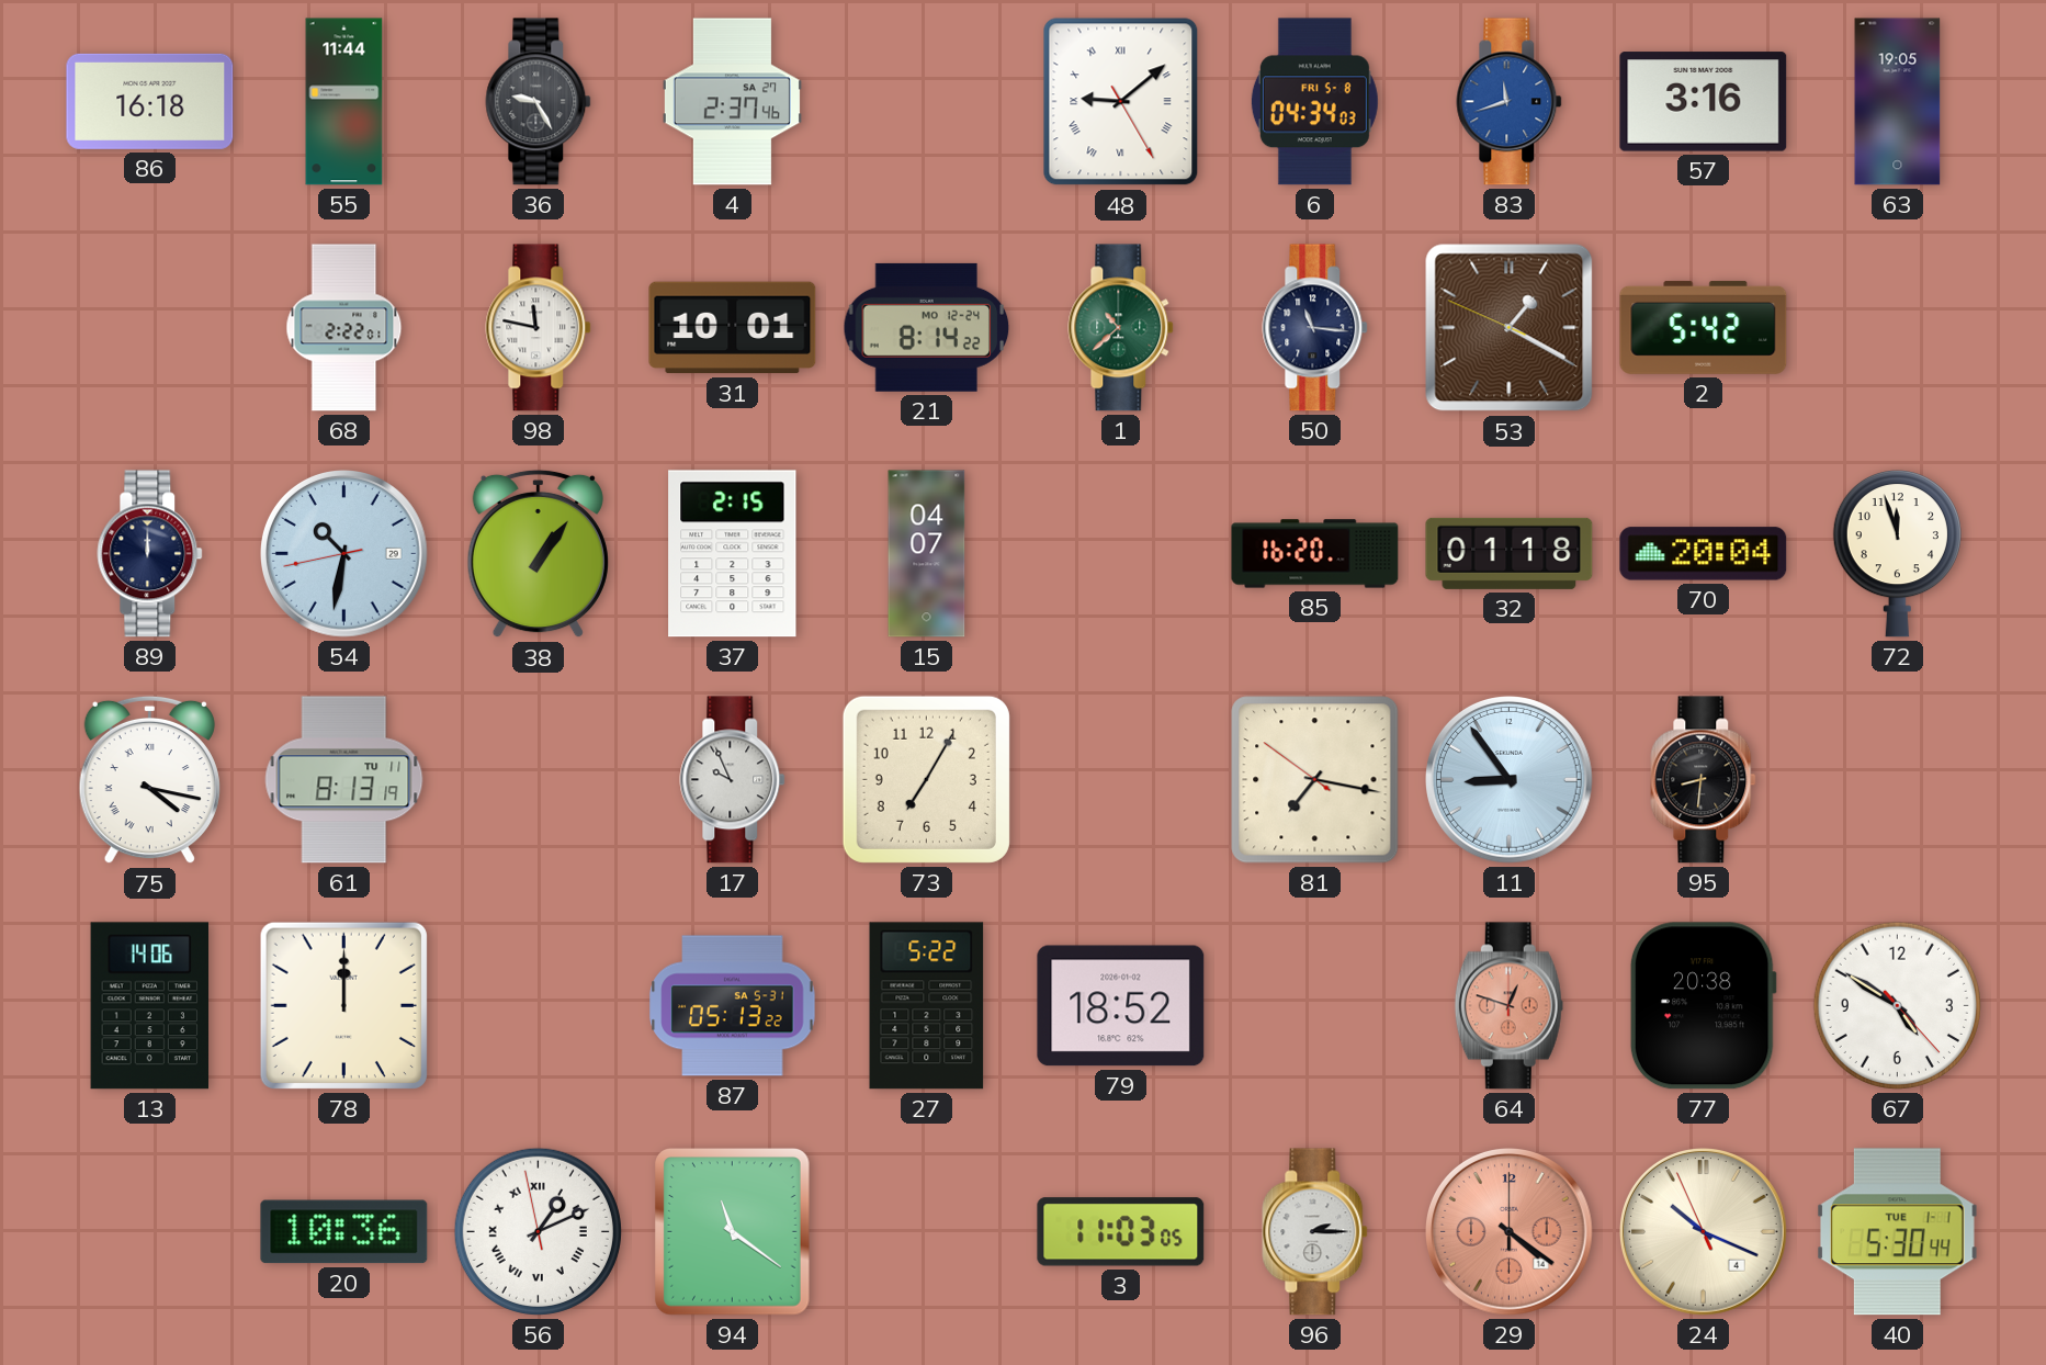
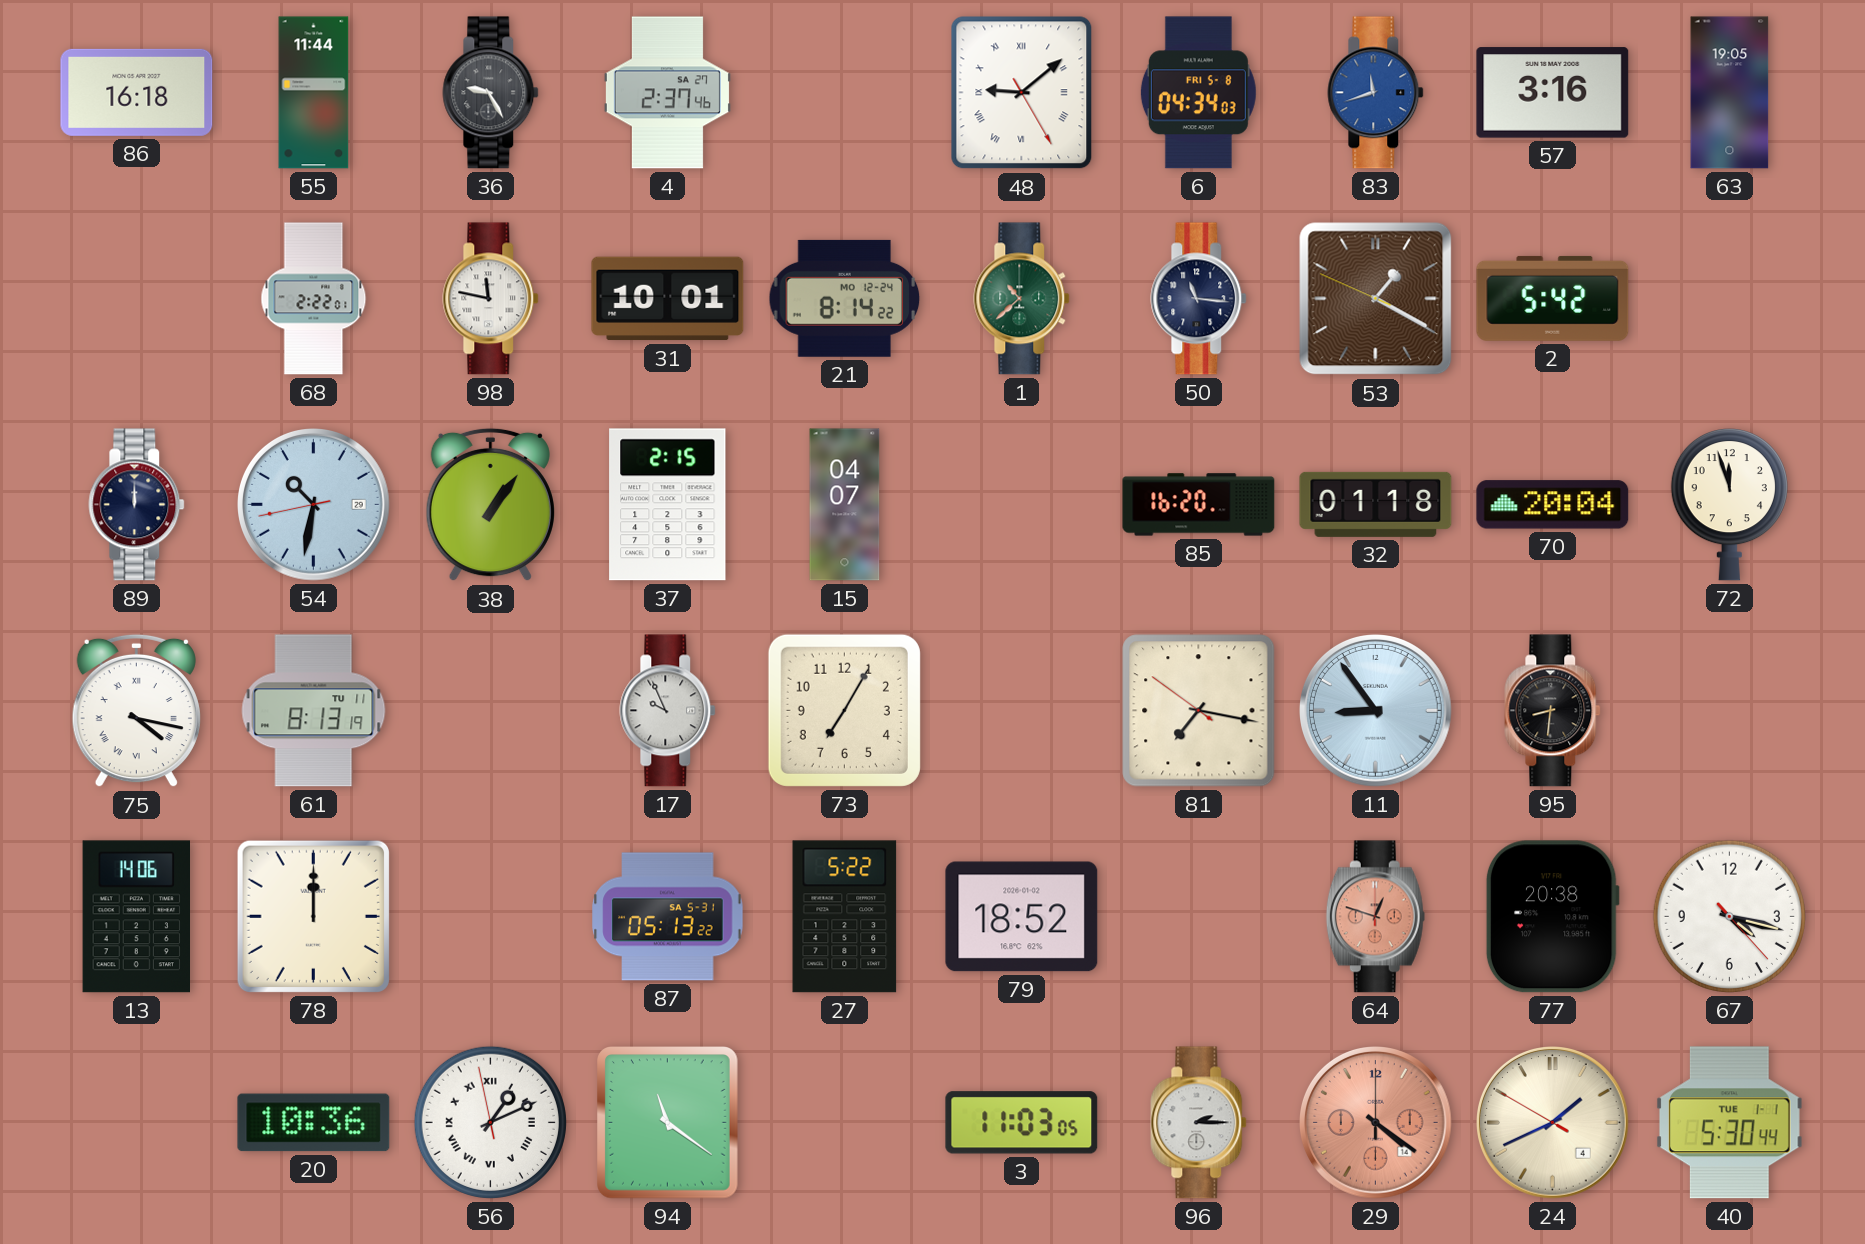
67: 4:50 -> 4:17
24: 10:18 -> 1:40
